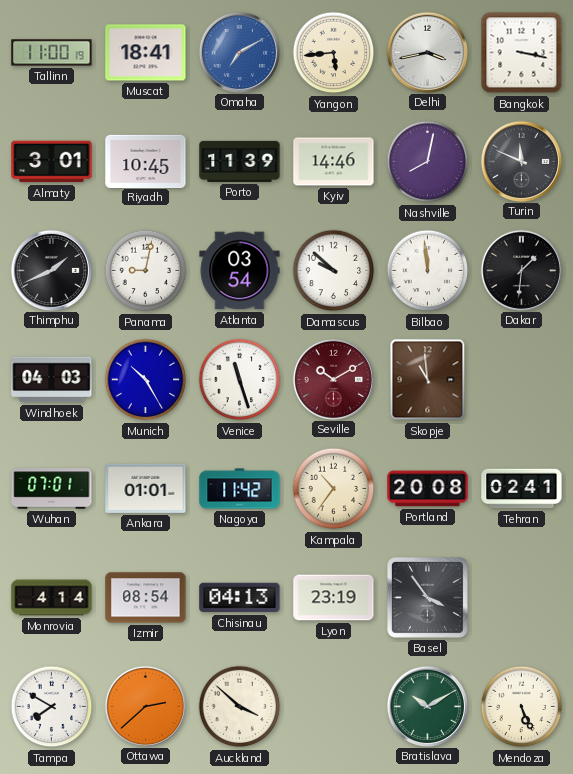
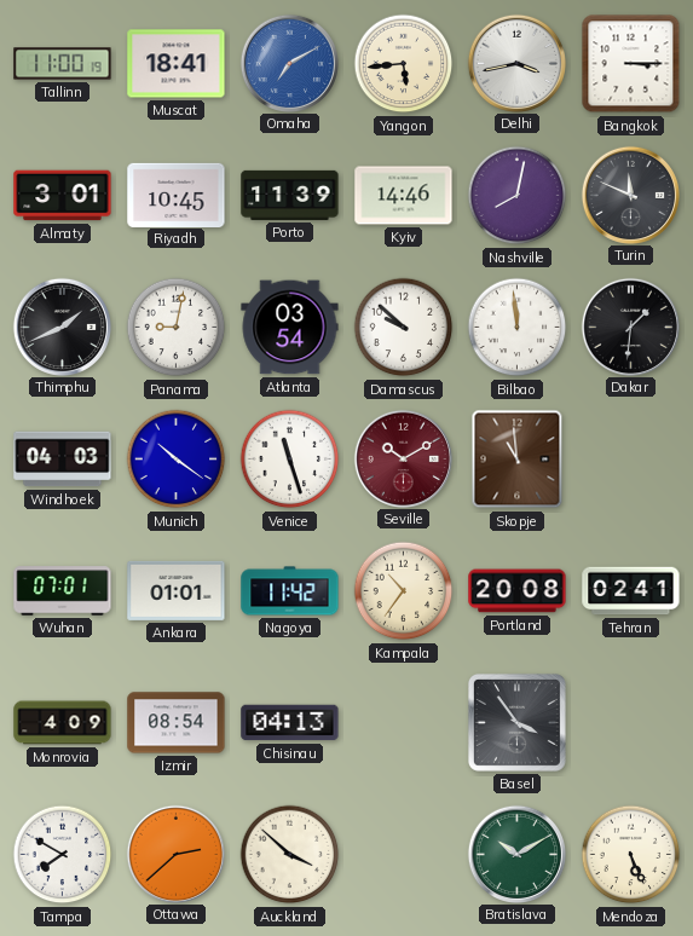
Bangkok: 3:17 -> 3:15
Munich: 10:25 -> 10:21
Monrovia: 4:14 -> 4:09
Lyon: 23:19 -> none
